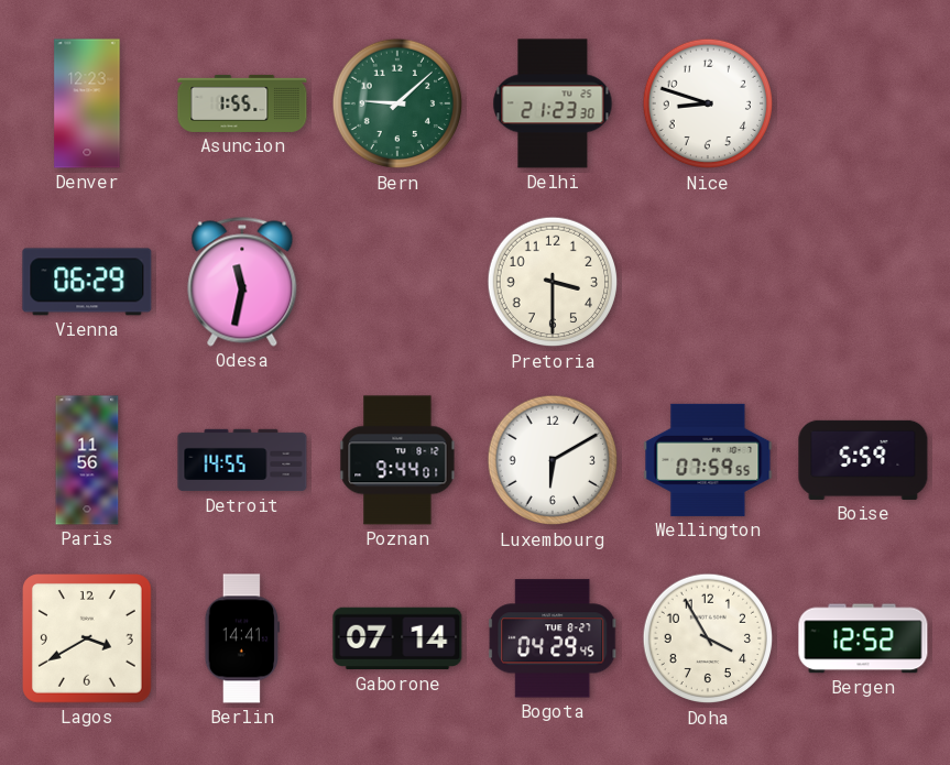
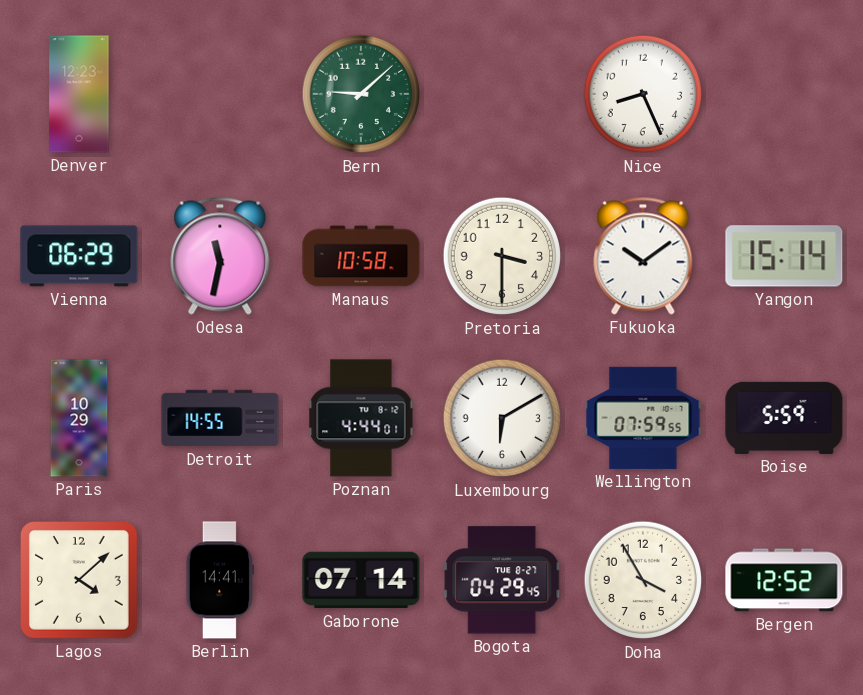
Asuncion: 1:55 -> none
Delhi: 21:23 -> none
Nice: 8:48 -> 8:26
Manaus: none -> 10:58
Fukuoka: none -> 10:09
Yangon: none -> 15:14
Paris: 11:56 -> 10:29
Poznan: 9:44 -> 4:44
Lagos: 3:40 -> 4:08
